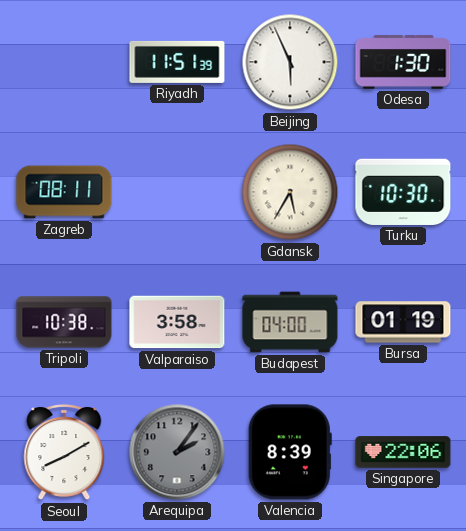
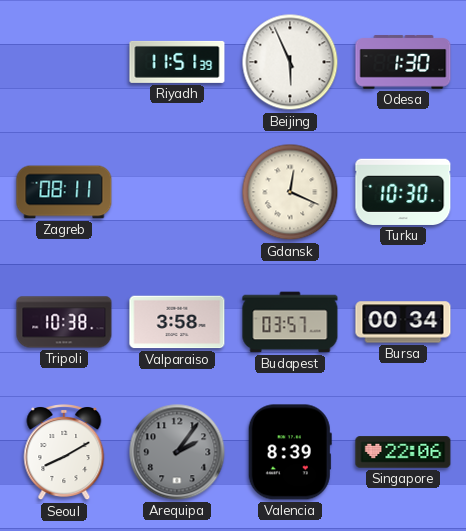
Gdansk: 5:35 -> 12:19
Budapest: 04:00 -> 03:57
Bursa: 01:19 -> 00:34
